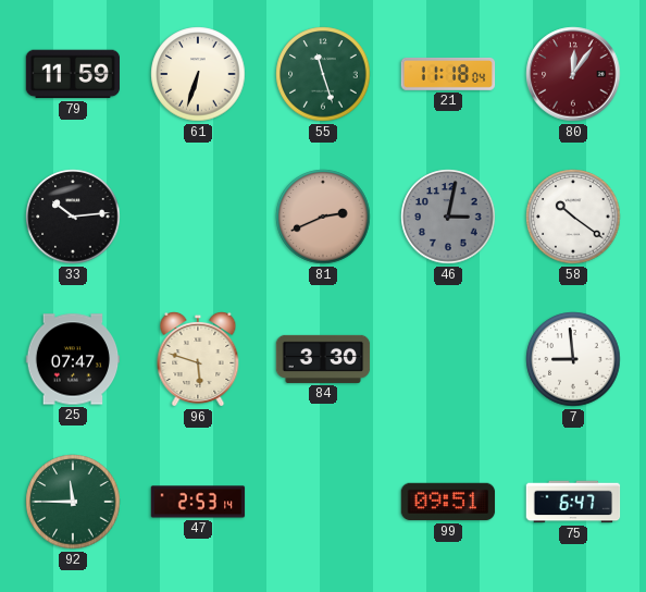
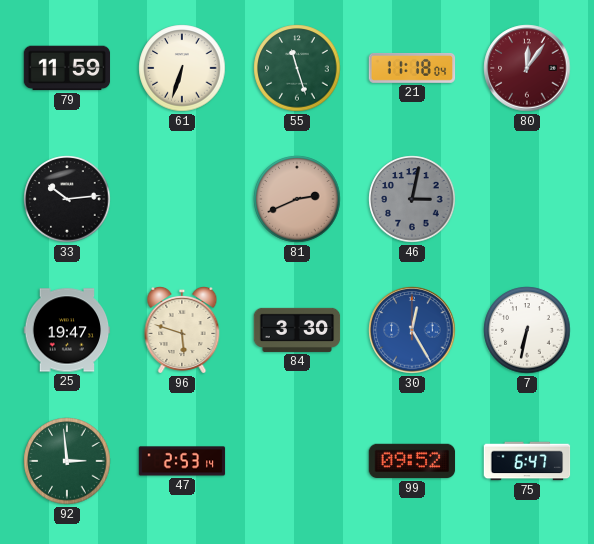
58: 10:21 -> none
25: 07:47 -> 19:47
30: none -> 12:25
7: 8:59 -> 6:32
92: 11:45 -> 2:59
99: 09:51 -> 09:52
